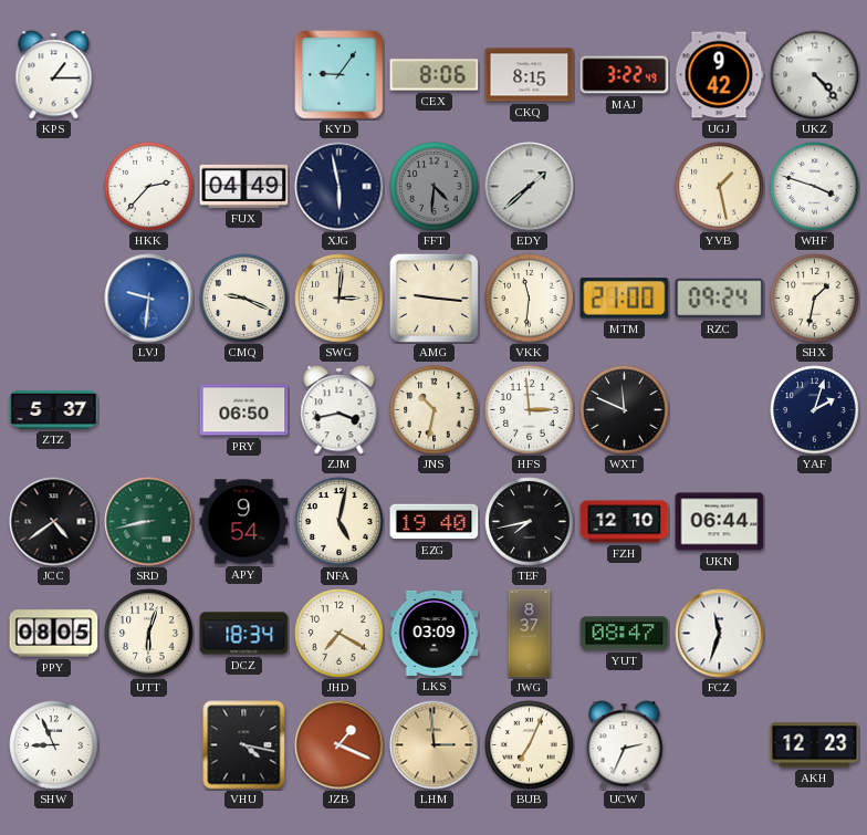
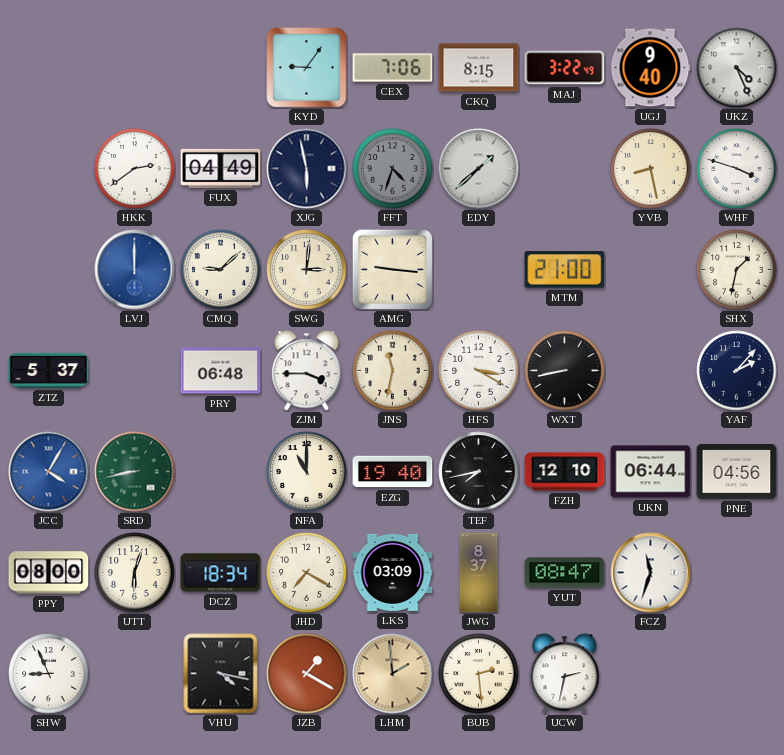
KPS: 1:15 -> none
CEX: 8:06 -> 7:06
UGJ: 9:42 -> 9:40
UKZ: 4:23 -> 4:26
HKK: 2:37 -> 2:39
FFT: 4:31 -> 4:33
YVB: 1:28 -> 8:28
LVJ: 9:31 -> 12:00
CMQ: 9:19 -> 9:08
VKK: 11:31 -> none
RZC: 09:24 -> none
PRY: 06:50 -> 06:48
ZJM: 3:43 -> 3:45
JNS: 10:32 -> 11:32
HFS: 2:59 -> 3:20
WXT: 11:49 -> 8:43
YAF: 2:03 -> 2:07
JCC: 4:39 -> 4:05
JCC dial: black -> blue
APY: 9:54 -> none
NFA: 5:02 -> 11:00
PNE: none -> 04:56
PPY: 08:05 -> 08:00
JZB: 1:19 -> 1:20
LHM: 2:59 -> 1:59
BUB: 7:04 -> 2:29
UCW: 2:34 -> 2:32
AKH: 12:23 -> none
